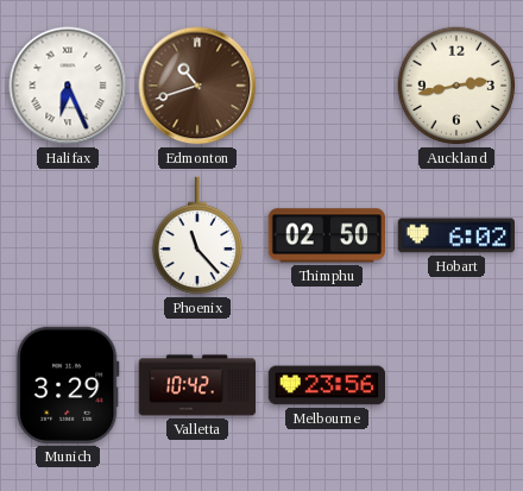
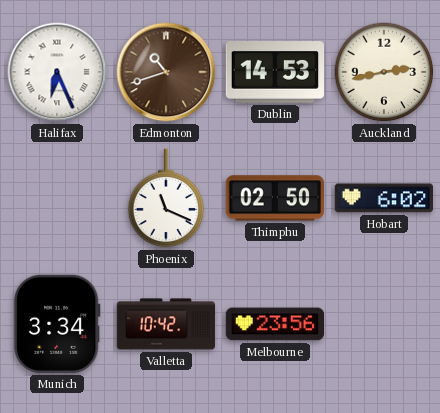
Dublin: none -> 14:53
Phoenix: 11:23 -> 11:19
Munich: 3:29 -> 3:34
